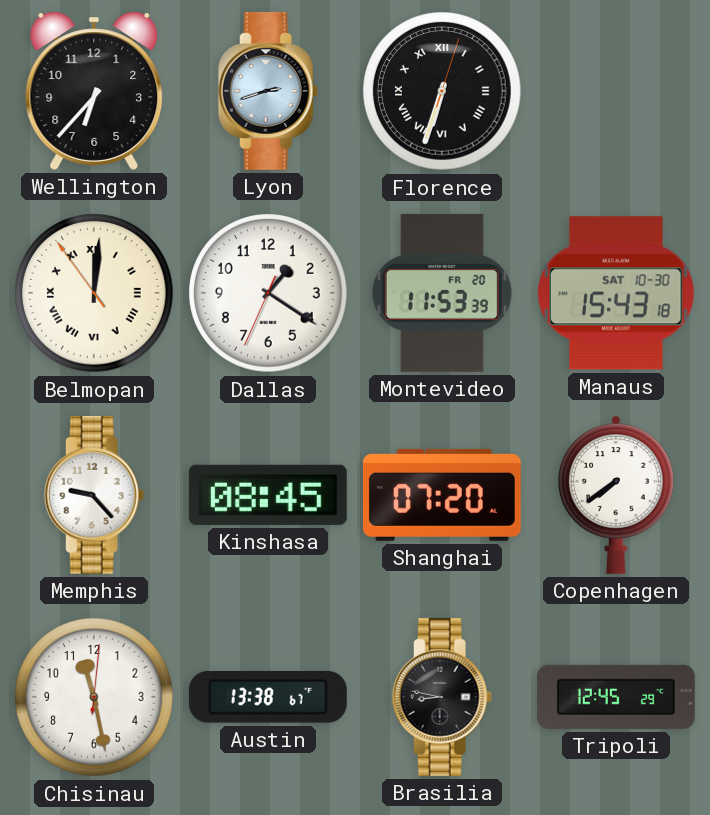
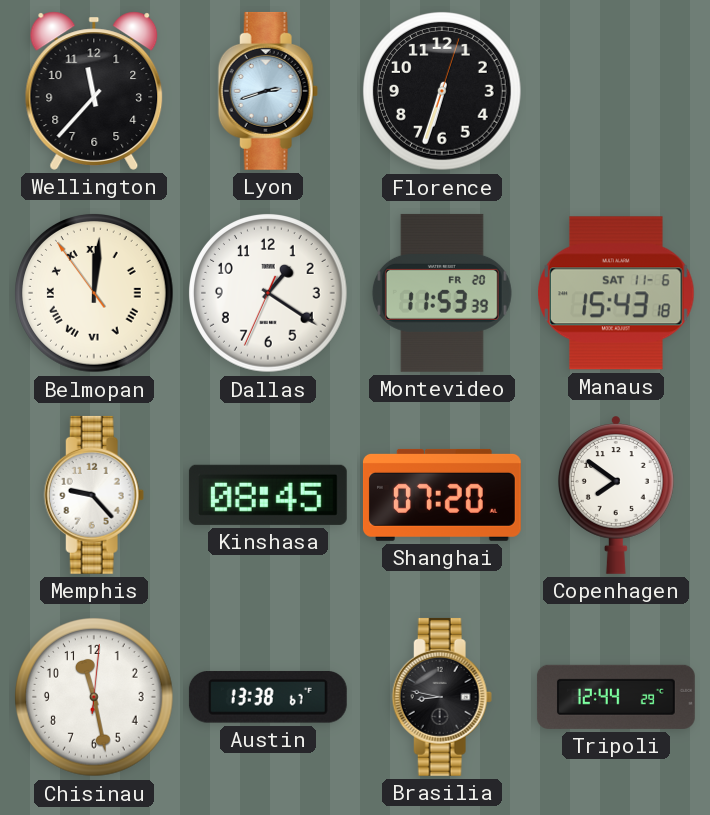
Wellington: 6:37 -> 11:37
Florence numerals: Roman -> Arabic
Manaus date: SAT 10-30 -> SAT 11-6
Copenhagen: 7:39 -> 7:51
Tripoli: 12:45 -> 12:44
